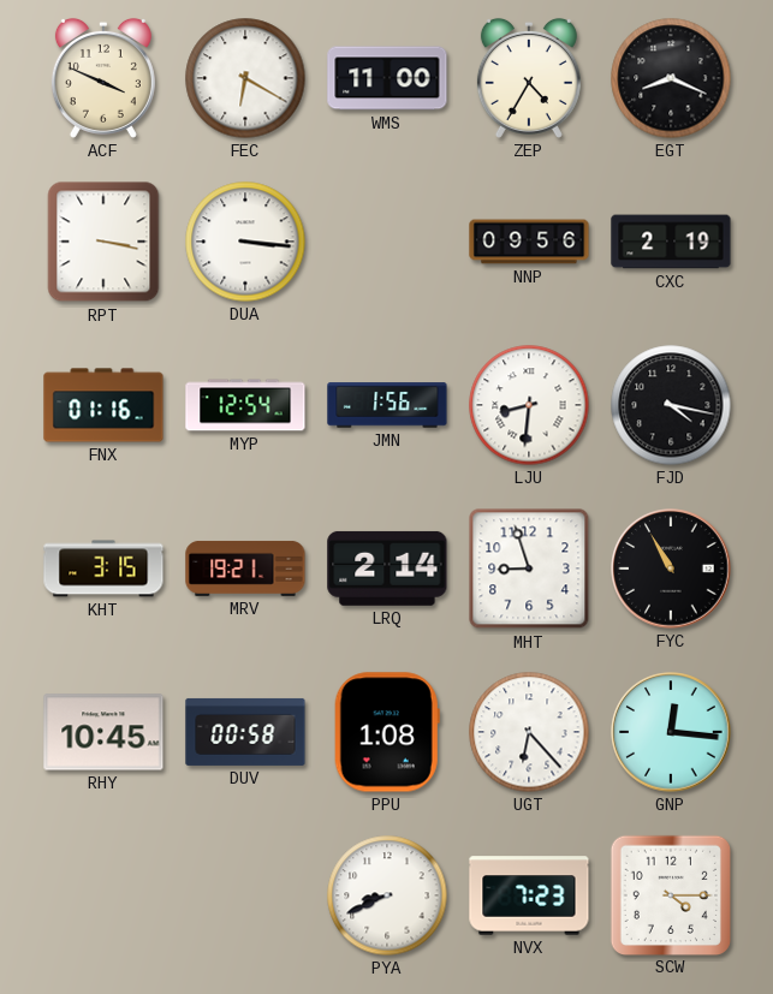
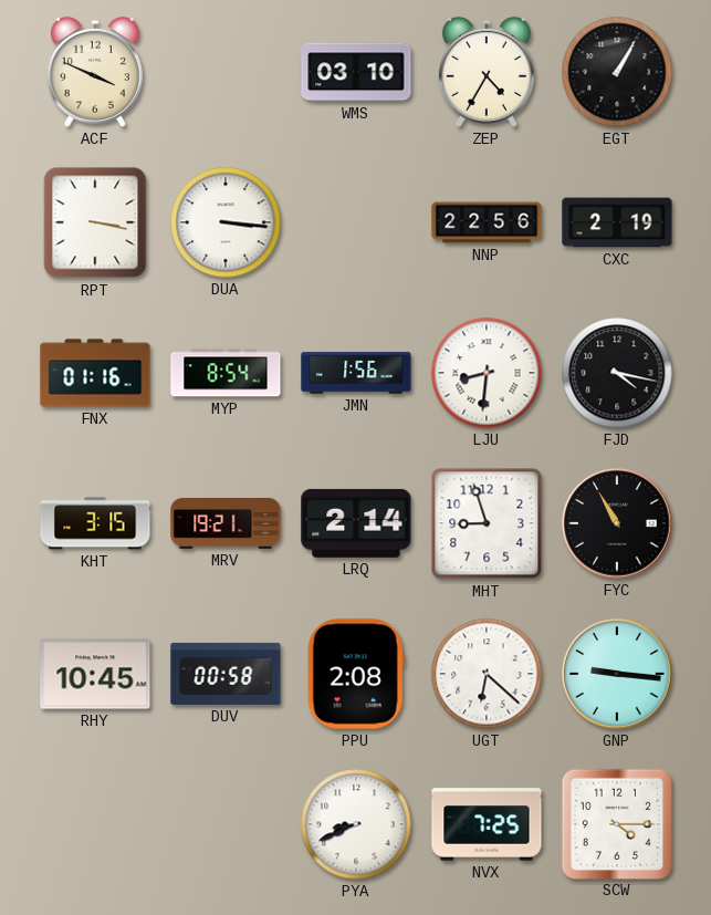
FEC: 6:20 -> none
WMS: 11:00 -> 03:10
EGT: 8:19 -> 1:05
NNP: 09:56 -> 22:56
MYP: 12:54 -> 8:54
PPU: 1:08 -> 2:08
UGT: 6:23 -> 6:22
GNP: 12:16 -> 9:16
NVX: 7:23 -> 7:25
